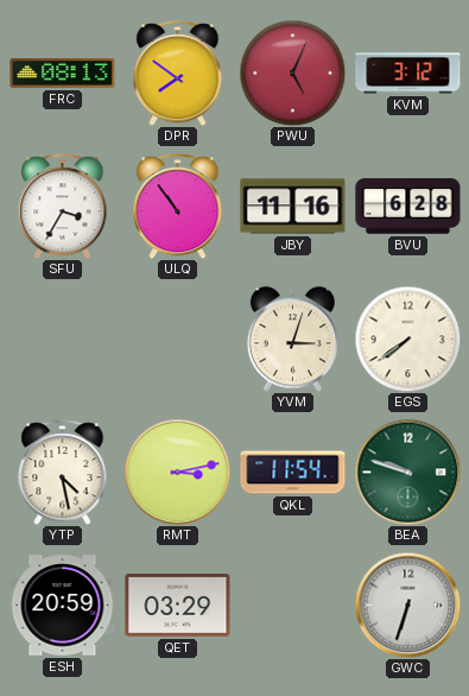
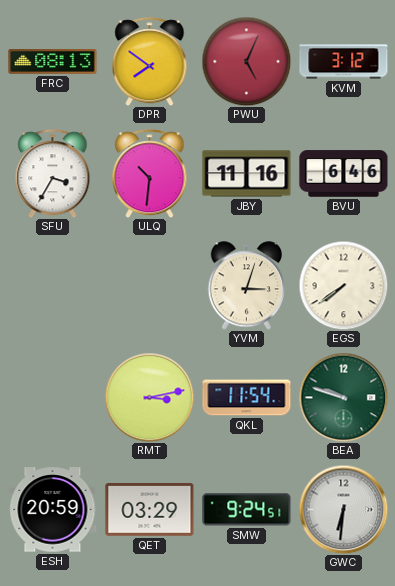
ULQ: 10:54 -> 10:31
BVU: 6:28 -> 6:46
YTP: 4:28 -> none
SMW: none -> 9:24
GWC: 6:33 -> 6:31
